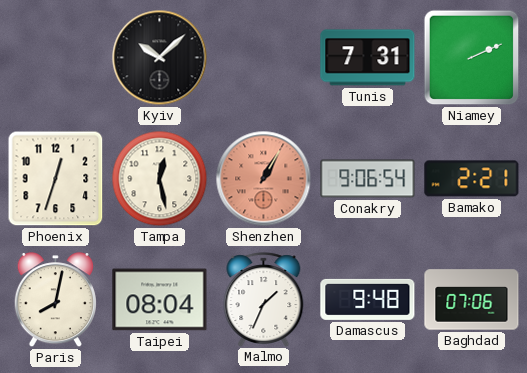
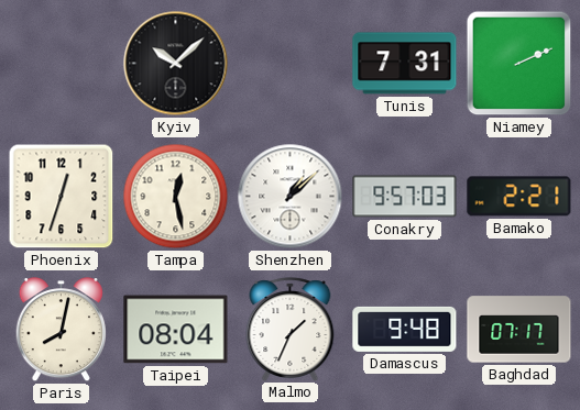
Shenzhen: 1:05 -> 1:08
Shenzhen dial: salmon -> white
Conakry: 9:06 -> 9:57
Baghdad: 07:06 -> 07:17
